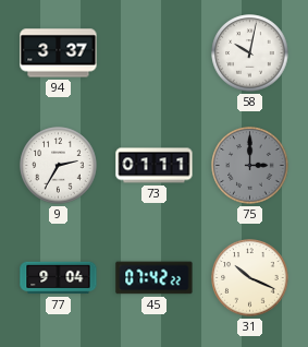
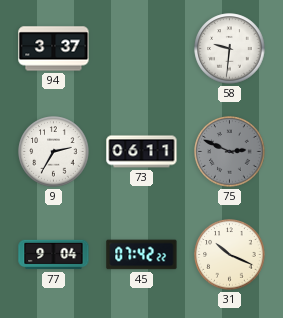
58: 10:02 -> 9:31
73: 01:11 -> 06:11
75: 3:00 -> 2:49
